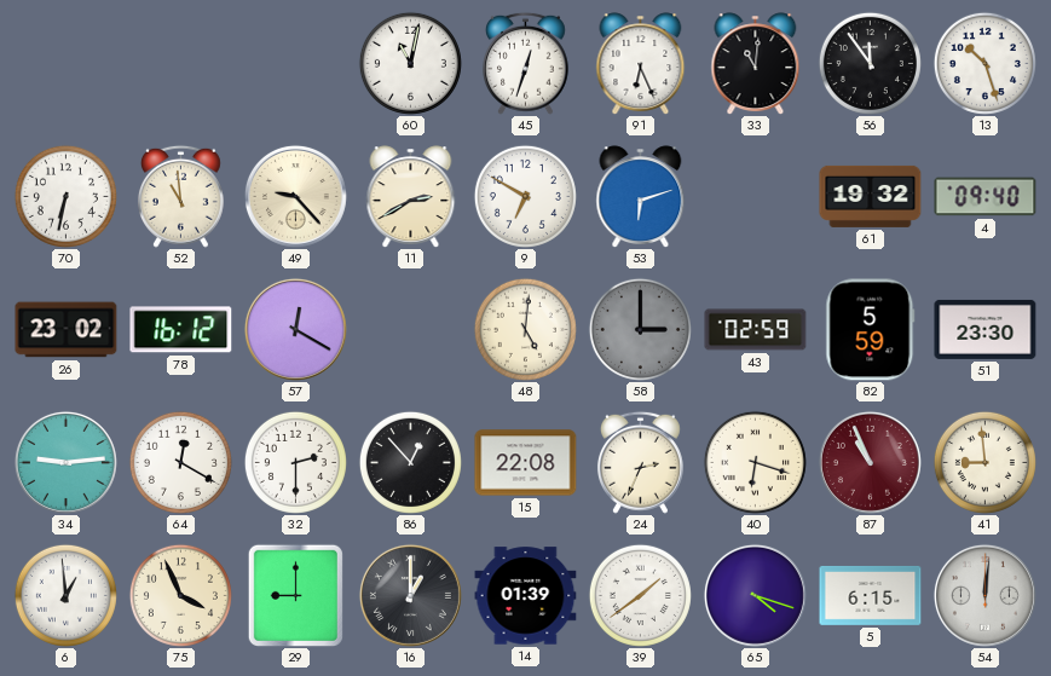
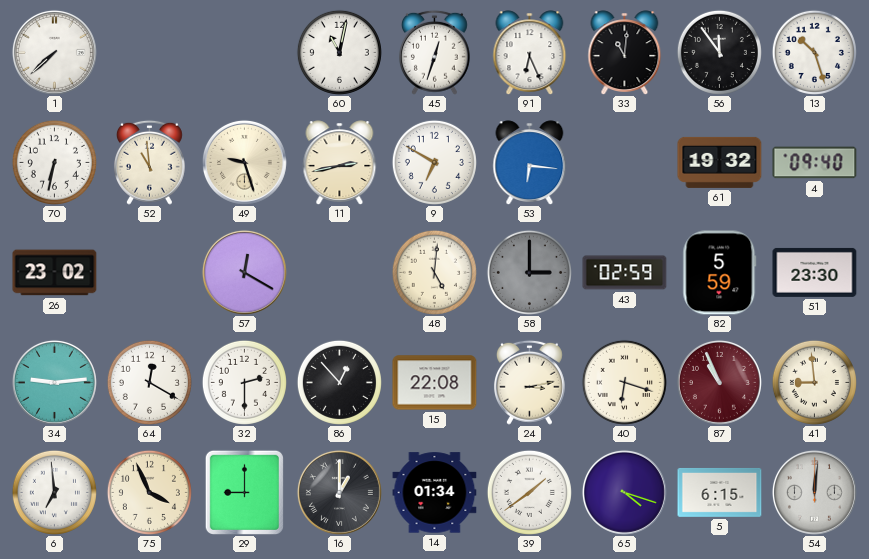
1: none -> 7:38
49: 9:23 -> 9:27
11: 2:40 -> 2:43
53: 6:12 -> 6:16
78: 16:12 -> none
24: 2:34 -> 3:13
6: 12:59 -> 6:59
14: 01:39 -> 01:34
